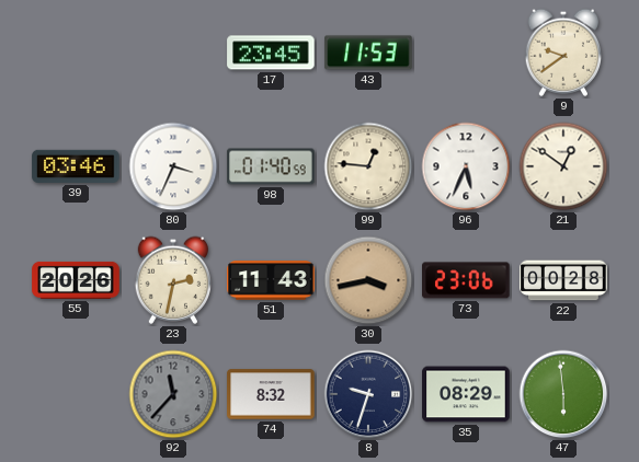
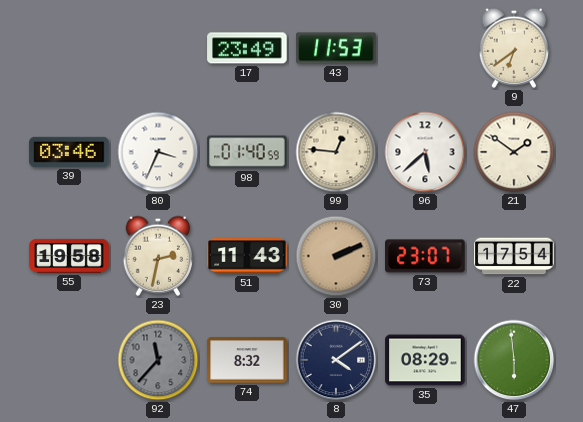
17: 23:45 -> 23:49
9: 9:39 -> 6:39
96: 5:34 -> 5:38
21: 12:51 -> 1:51
55: 20:26 -> 19:58
30: 3:43 -> 2:11
73: 23:06 -> 23:07
22: 00:28 -> 17:54
8: 9:33 -> 4:09
